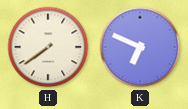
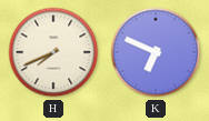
H: 7:39 -> 7:41
